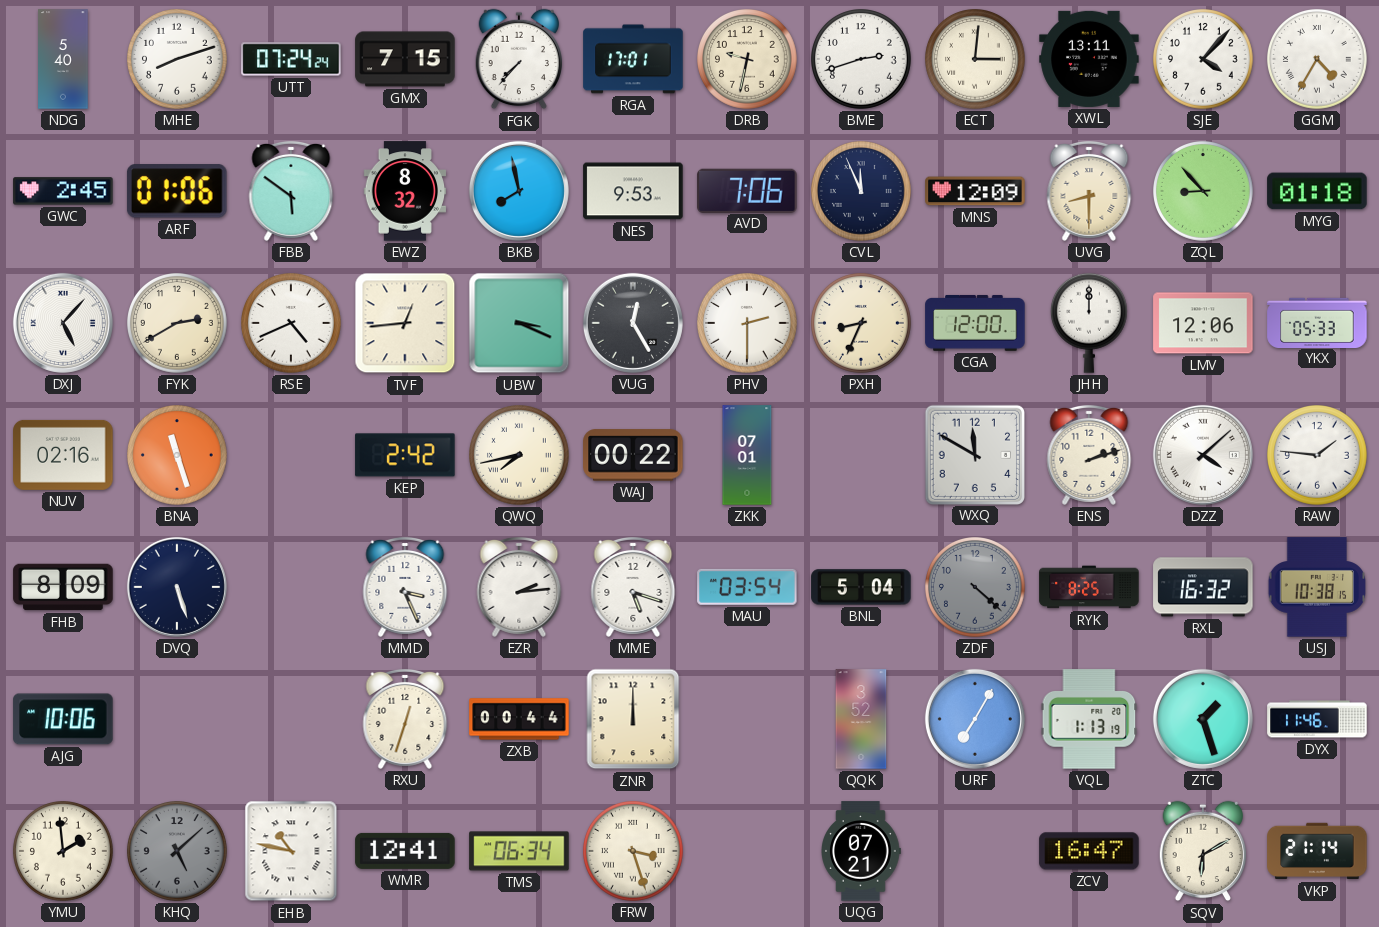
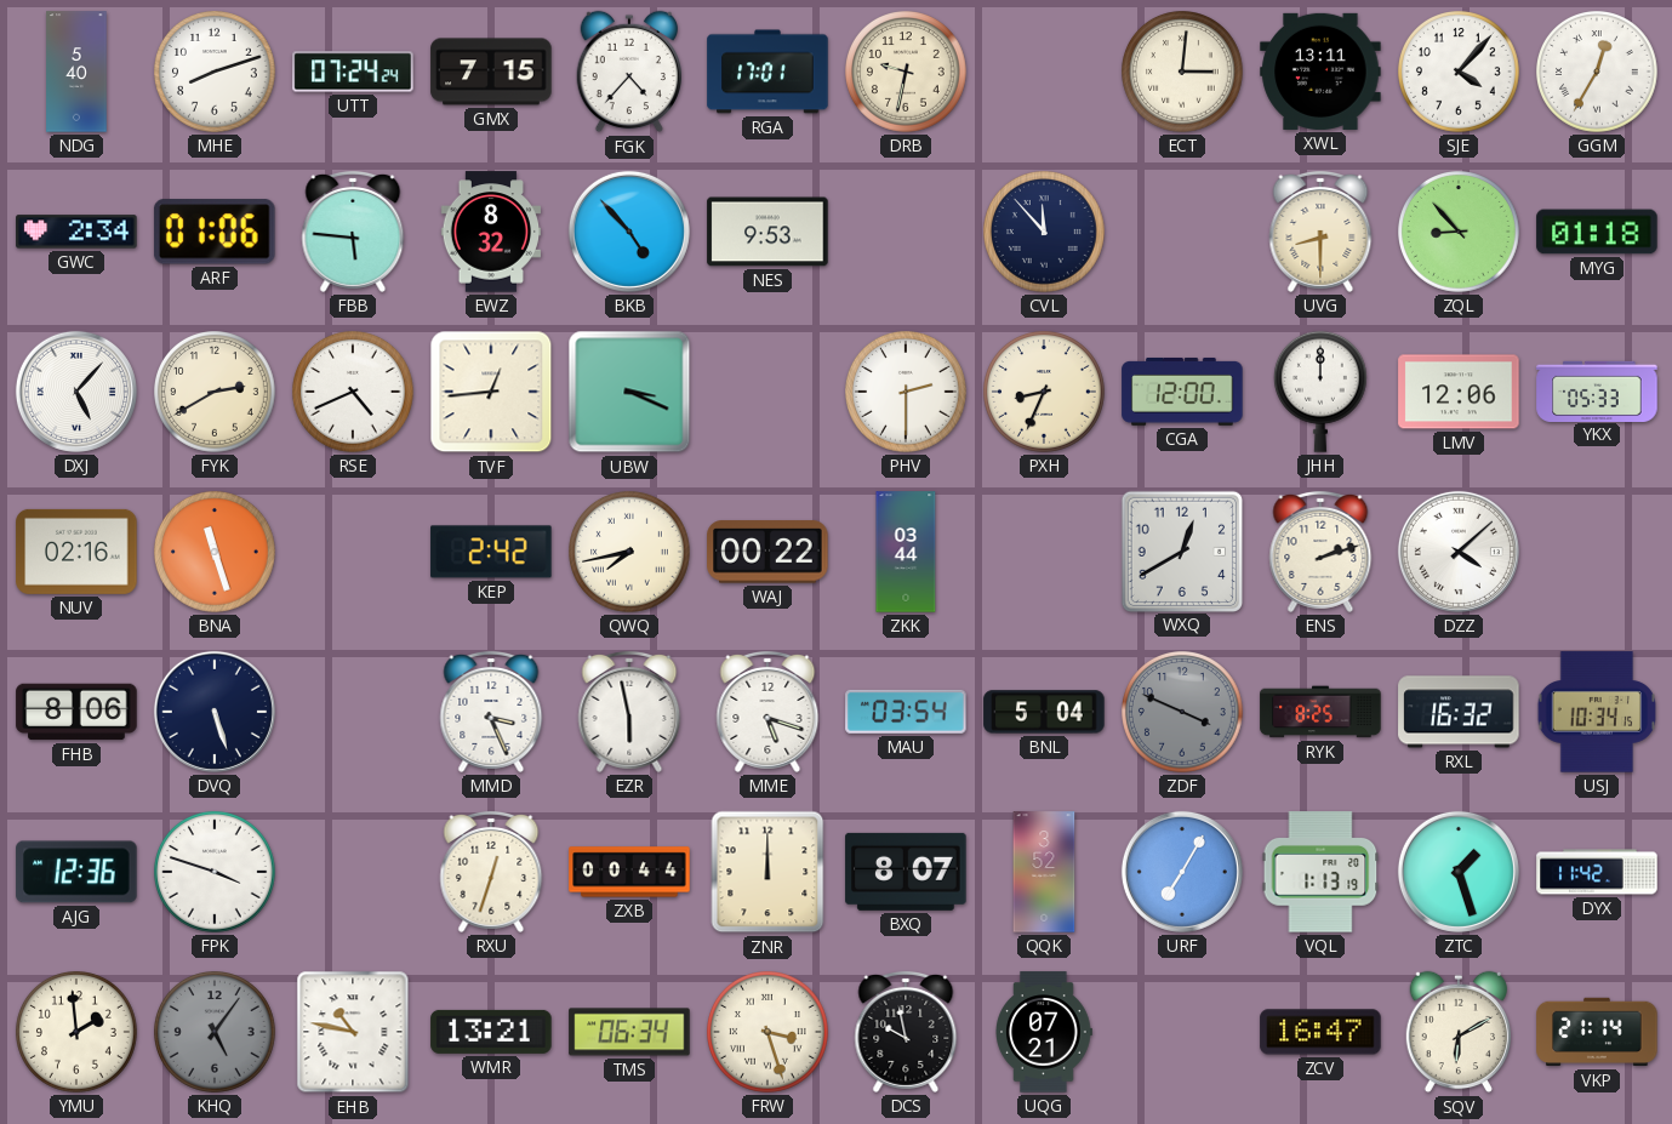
FGK: 7:37 -> 4:37
BME: 2:42 -> none
GGM: 4:35 -> 12:35
GWC: 2:45 -> 2:34
FBB: 5:51 -> 5:46
BKB: 7:58 -> 4:53
AVD: 7:06 -> none
CVL: 11:56 -> 11:53
MNS: 12:09 -> none
VUG: 12:25 -> none
ZKK: 07:01 -> 03:44
WXQ: 11:50 -> 12:40
RAW: 1:46 -> none
FHB: 8:09 -> 8:06
EZR: 2:14 -> 5:58
ZDF: 4:22 -> 3:49
USJ: 10:38 -> 10:34
AJG: 10:06 -> 12:36
FPK: none -> 3:48
BXQ: none -> 8:07
DYX: 11:46 -> 11:42
KHQ: 5:08 -> 5:06
WMR: 12:41 -> 13:21
DCS: none -> 9:58
